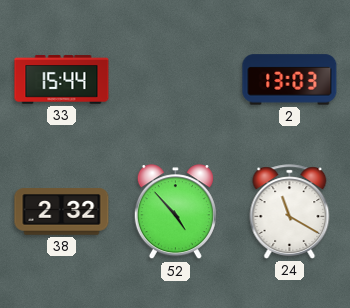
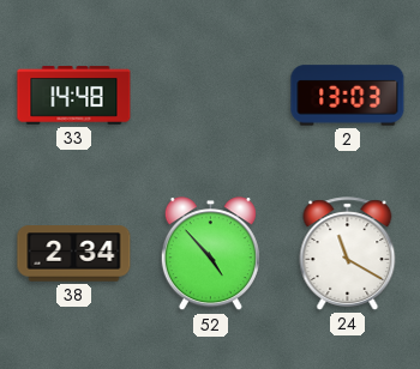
33: 15:44 -> 14:48
38: 2:32 -> 2:34
